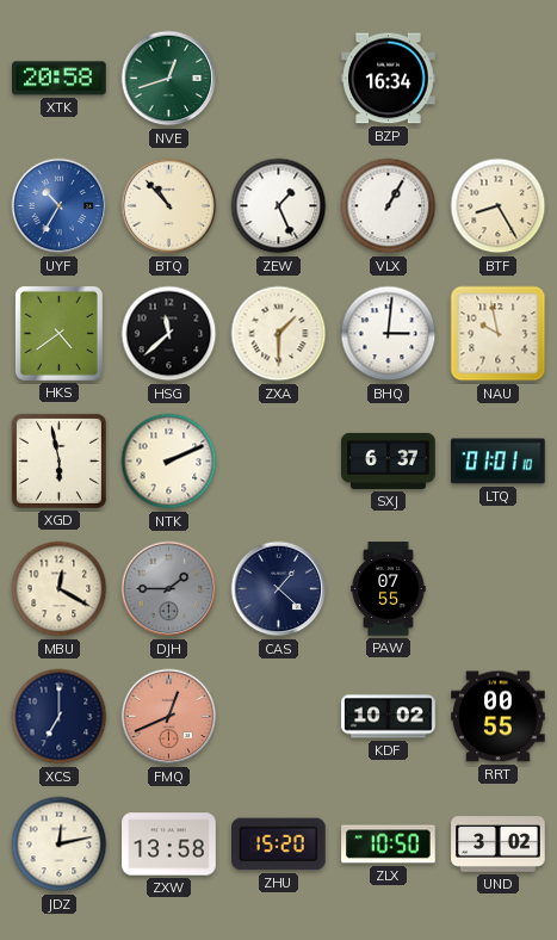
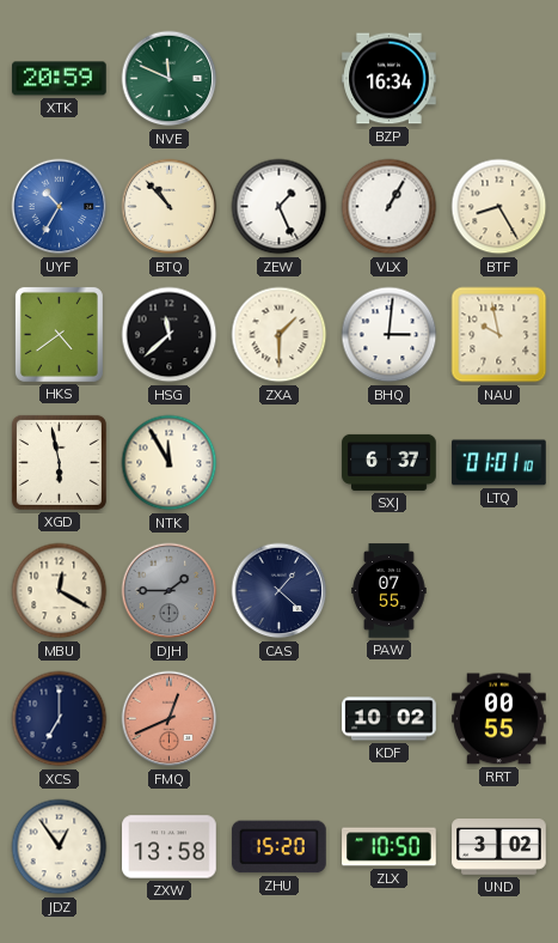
XTK: 20:58 -> 20:59
NVE: 12:42 -> 11:49
NTK: 2:11 -> 11:55
JDZ: 12:13 -> 12:54
